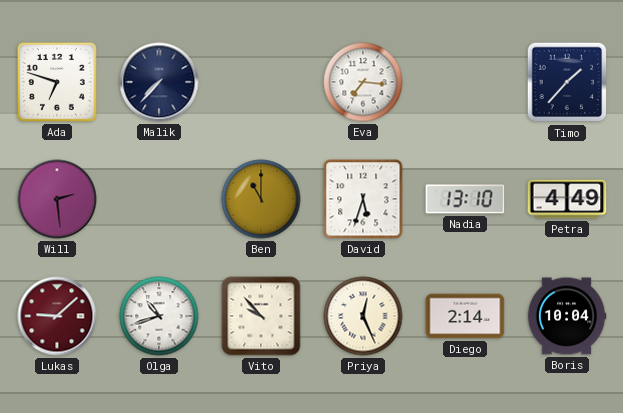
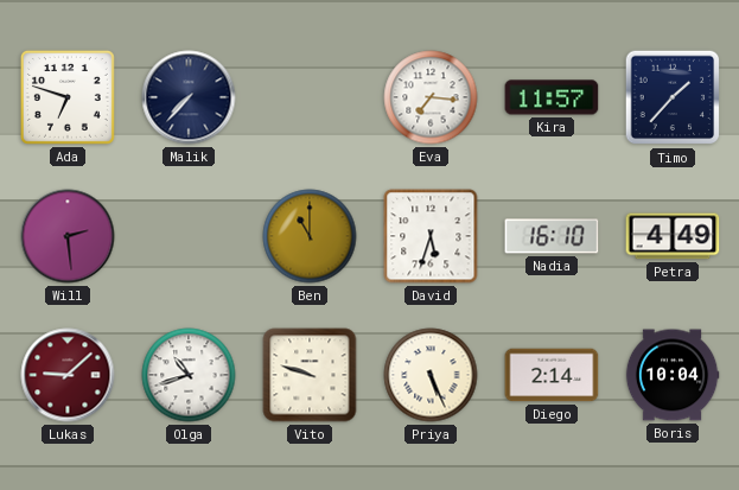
Kira: none -> 11:57
Nadia: 13:10 -> 16:10
Vito: 9:53 -> 9:48
Priya: 12:26 -> 5:26
